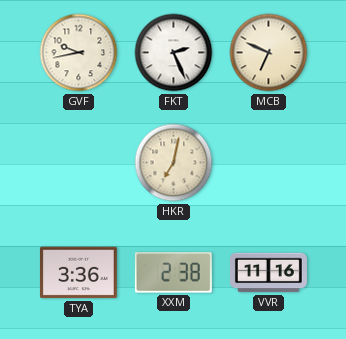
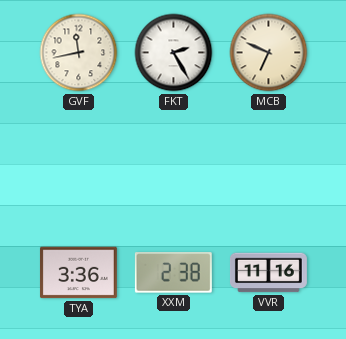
GVF: 9:43 -> 11:43
FKT: 2:26 -> 2:25
HKR: 7:02 -> none
